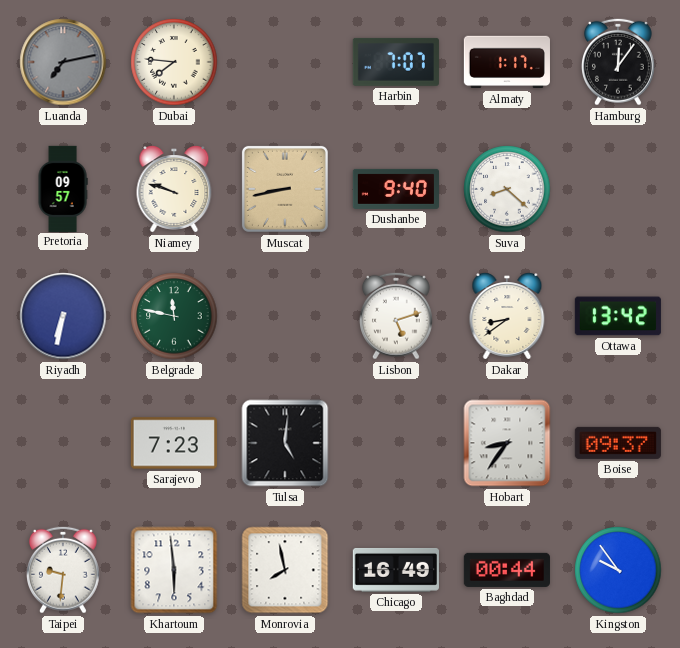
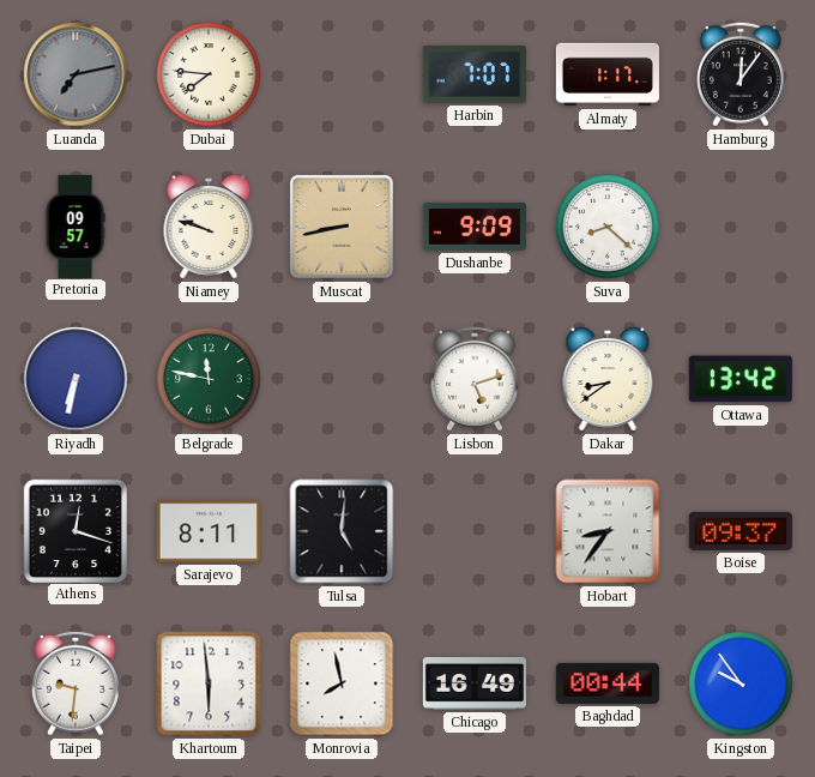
Dushanbe: 9:40 -> 9:09
Athens: none -> 12:18
Sarajevo: 7:23 -> 8:11
